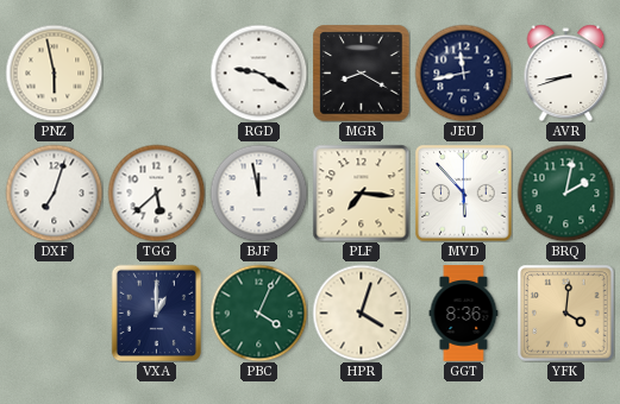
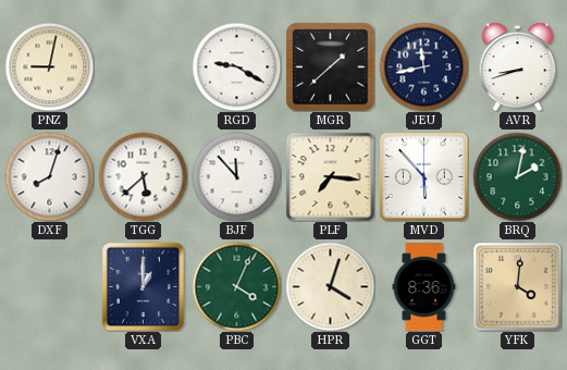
PNZ: 5:58 -> 9:02
MGR: 8:20 -> 1:38
DXF: 7:03 -> 8:03
BJF: 11:58 -> 11:53
